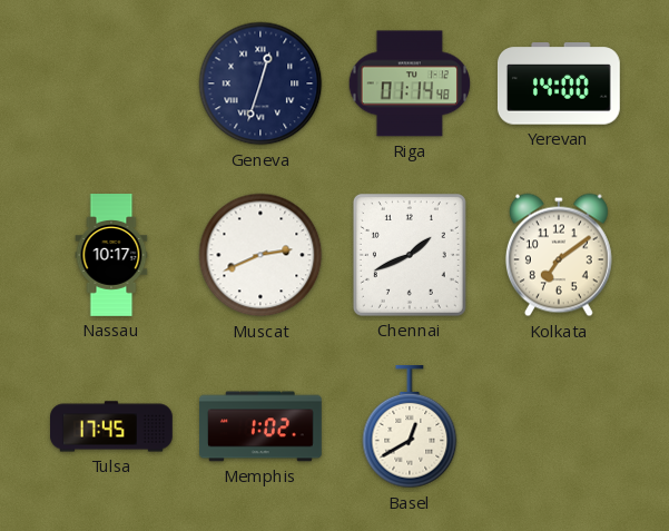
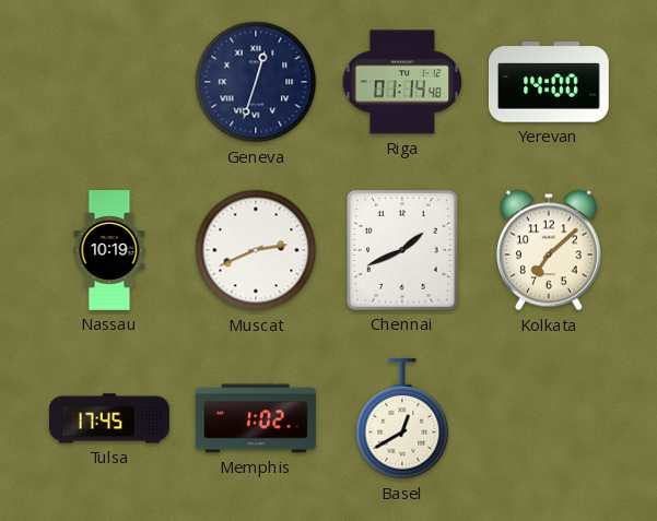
Nassau: 10:17 -> 10:19
Kolkata: 7:09 -> 7:08
